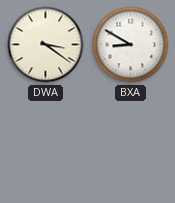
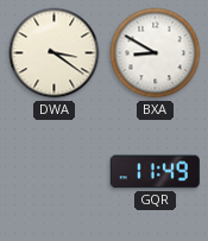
GQR: none -> 11:49
